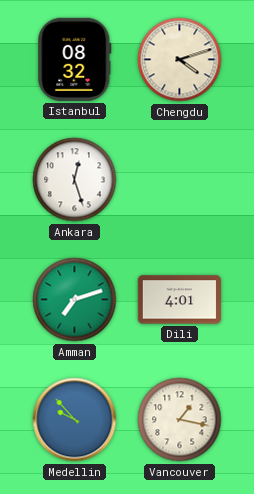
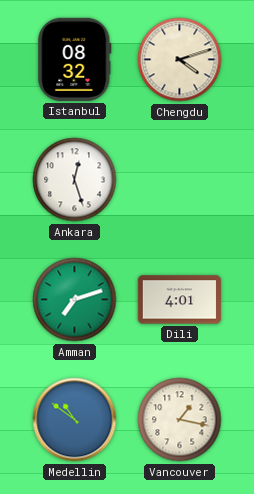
Medellin: 9:53 -> 10:51
